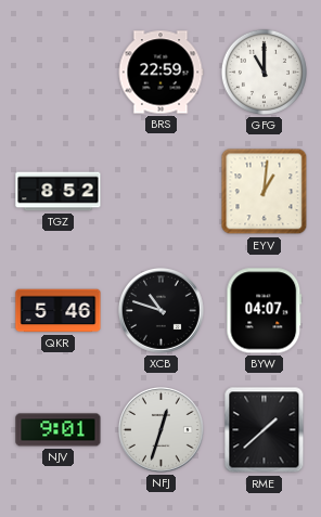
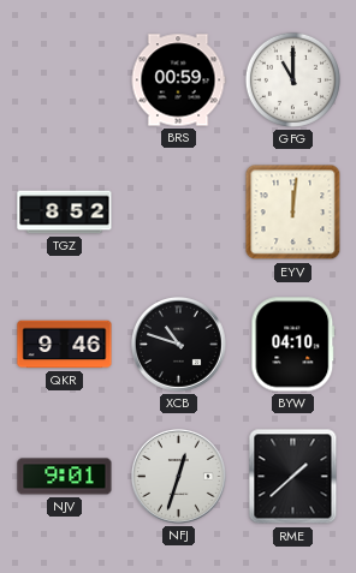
BRS: 22:59 -> 00:59
EYV: 1:01 -> 12:01
QKR: 5:46 -> 9:46
BYW: 04:07 -> 04:10
